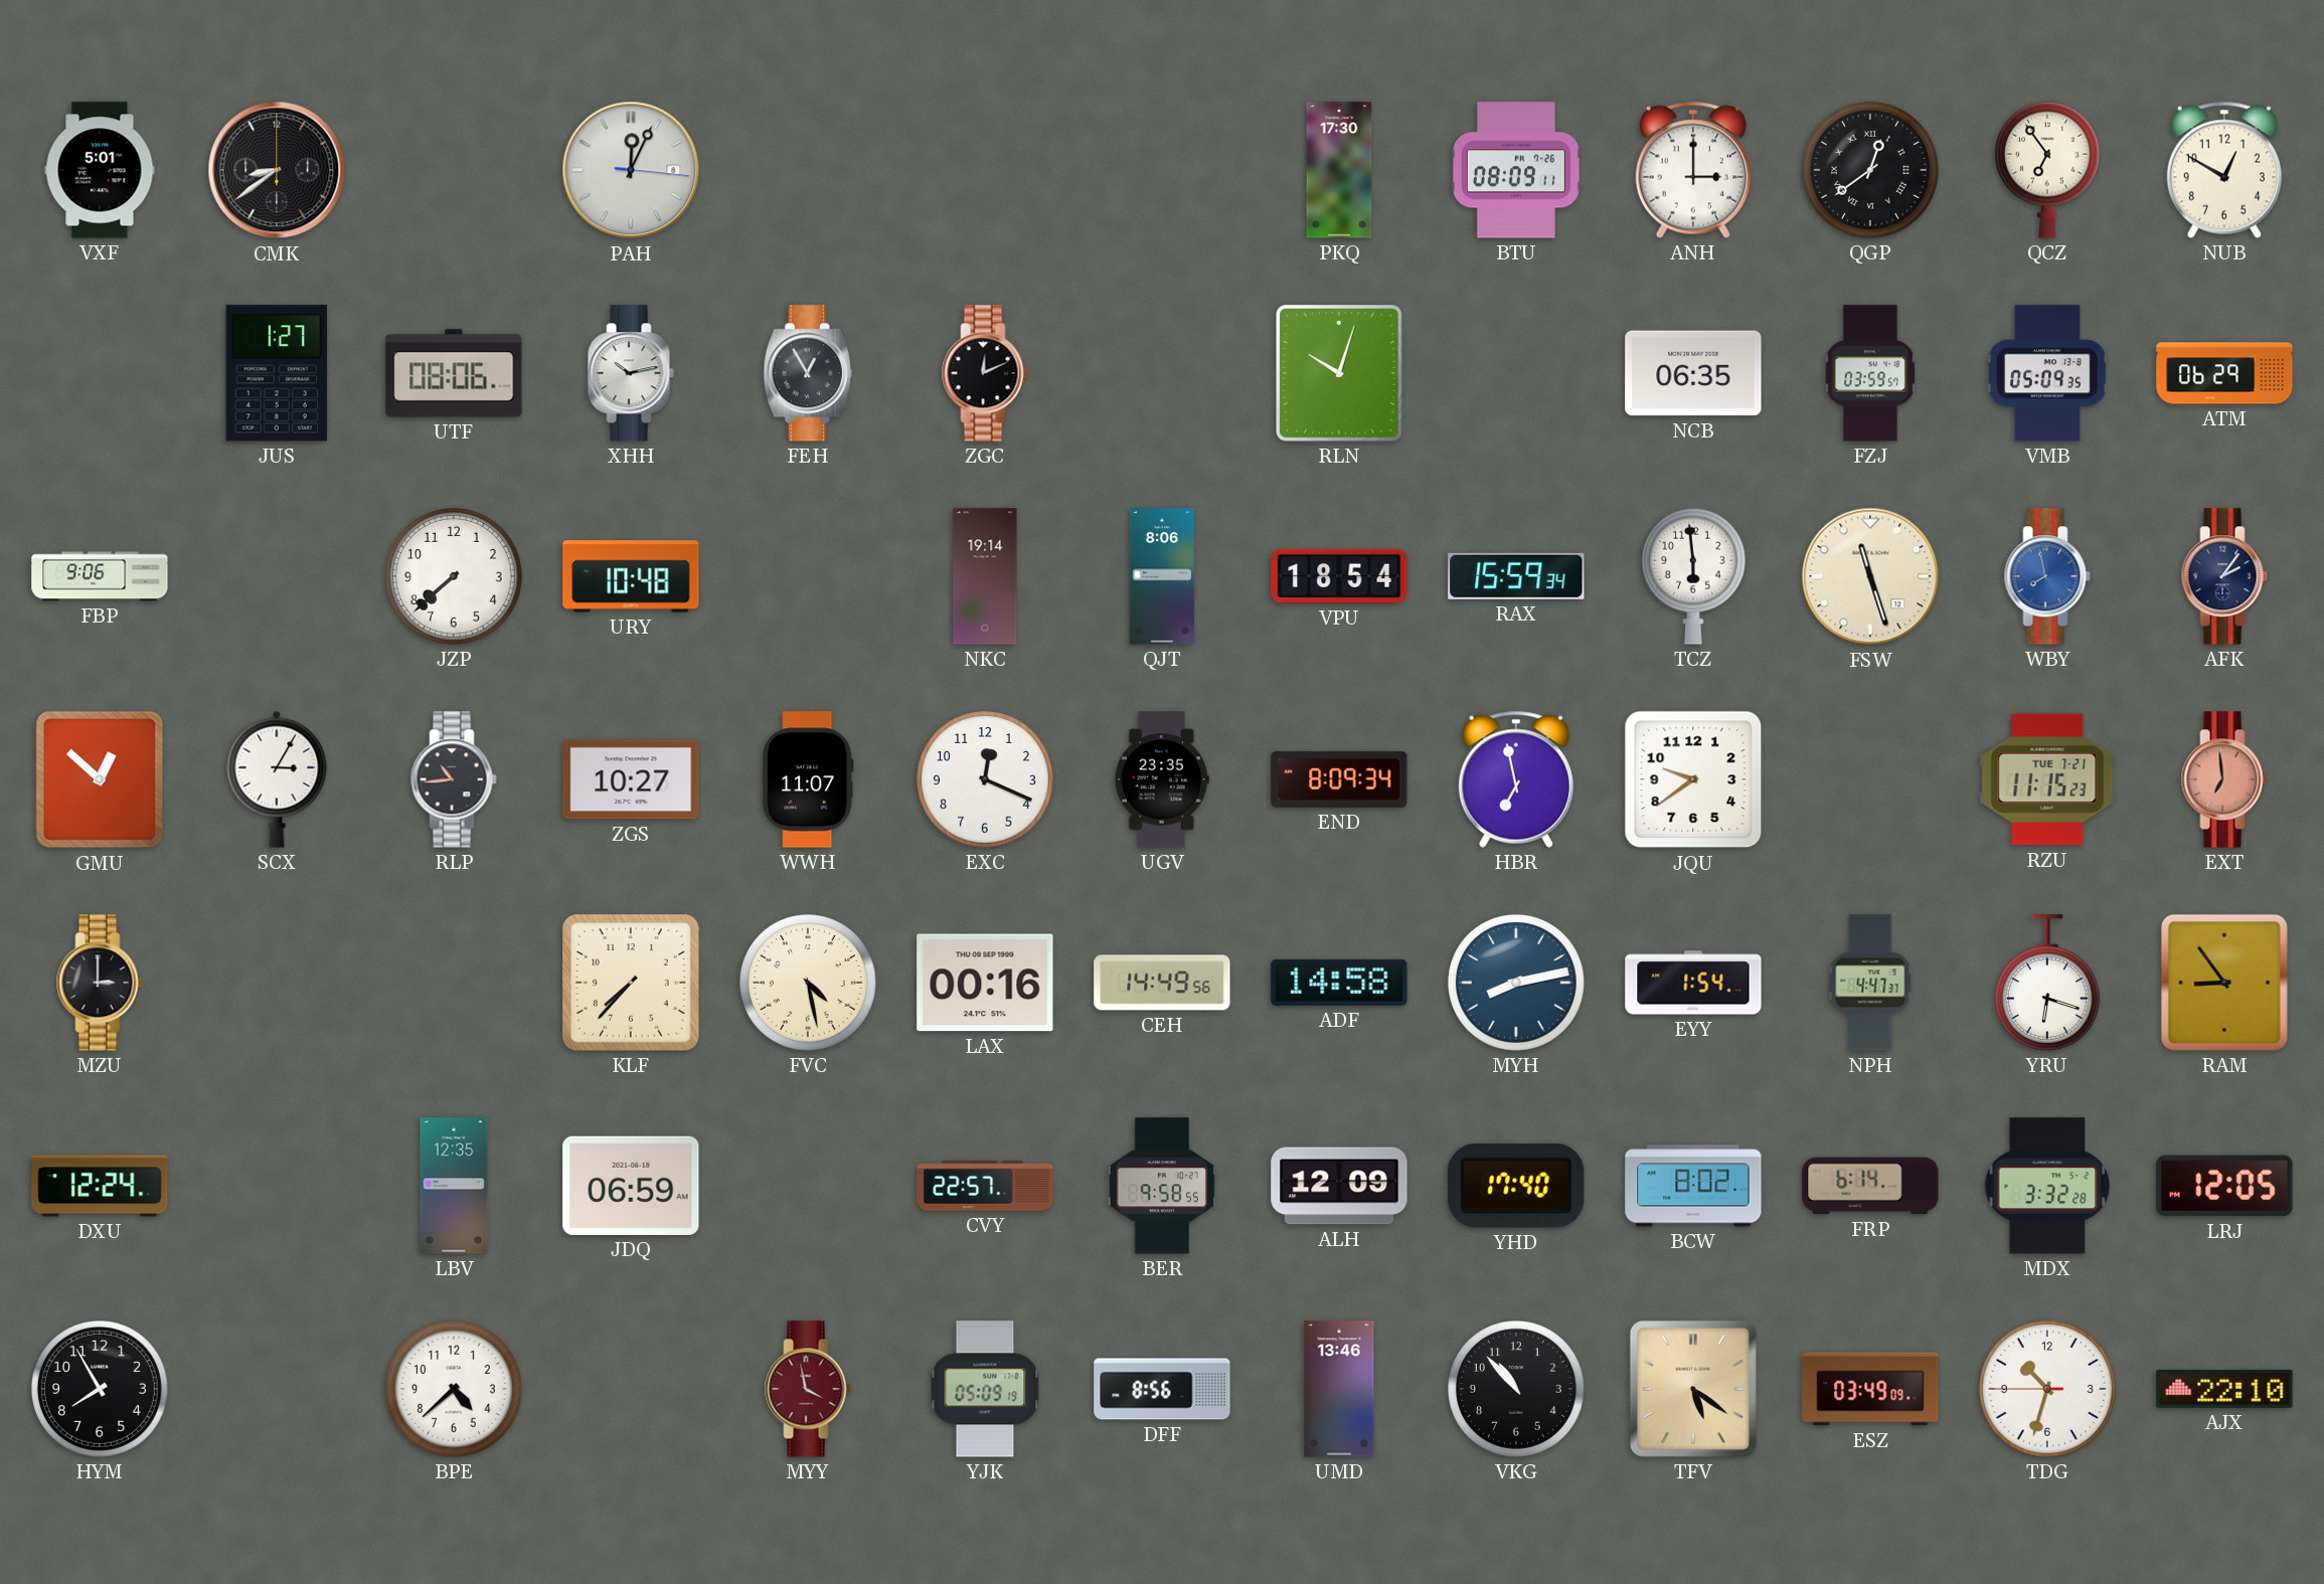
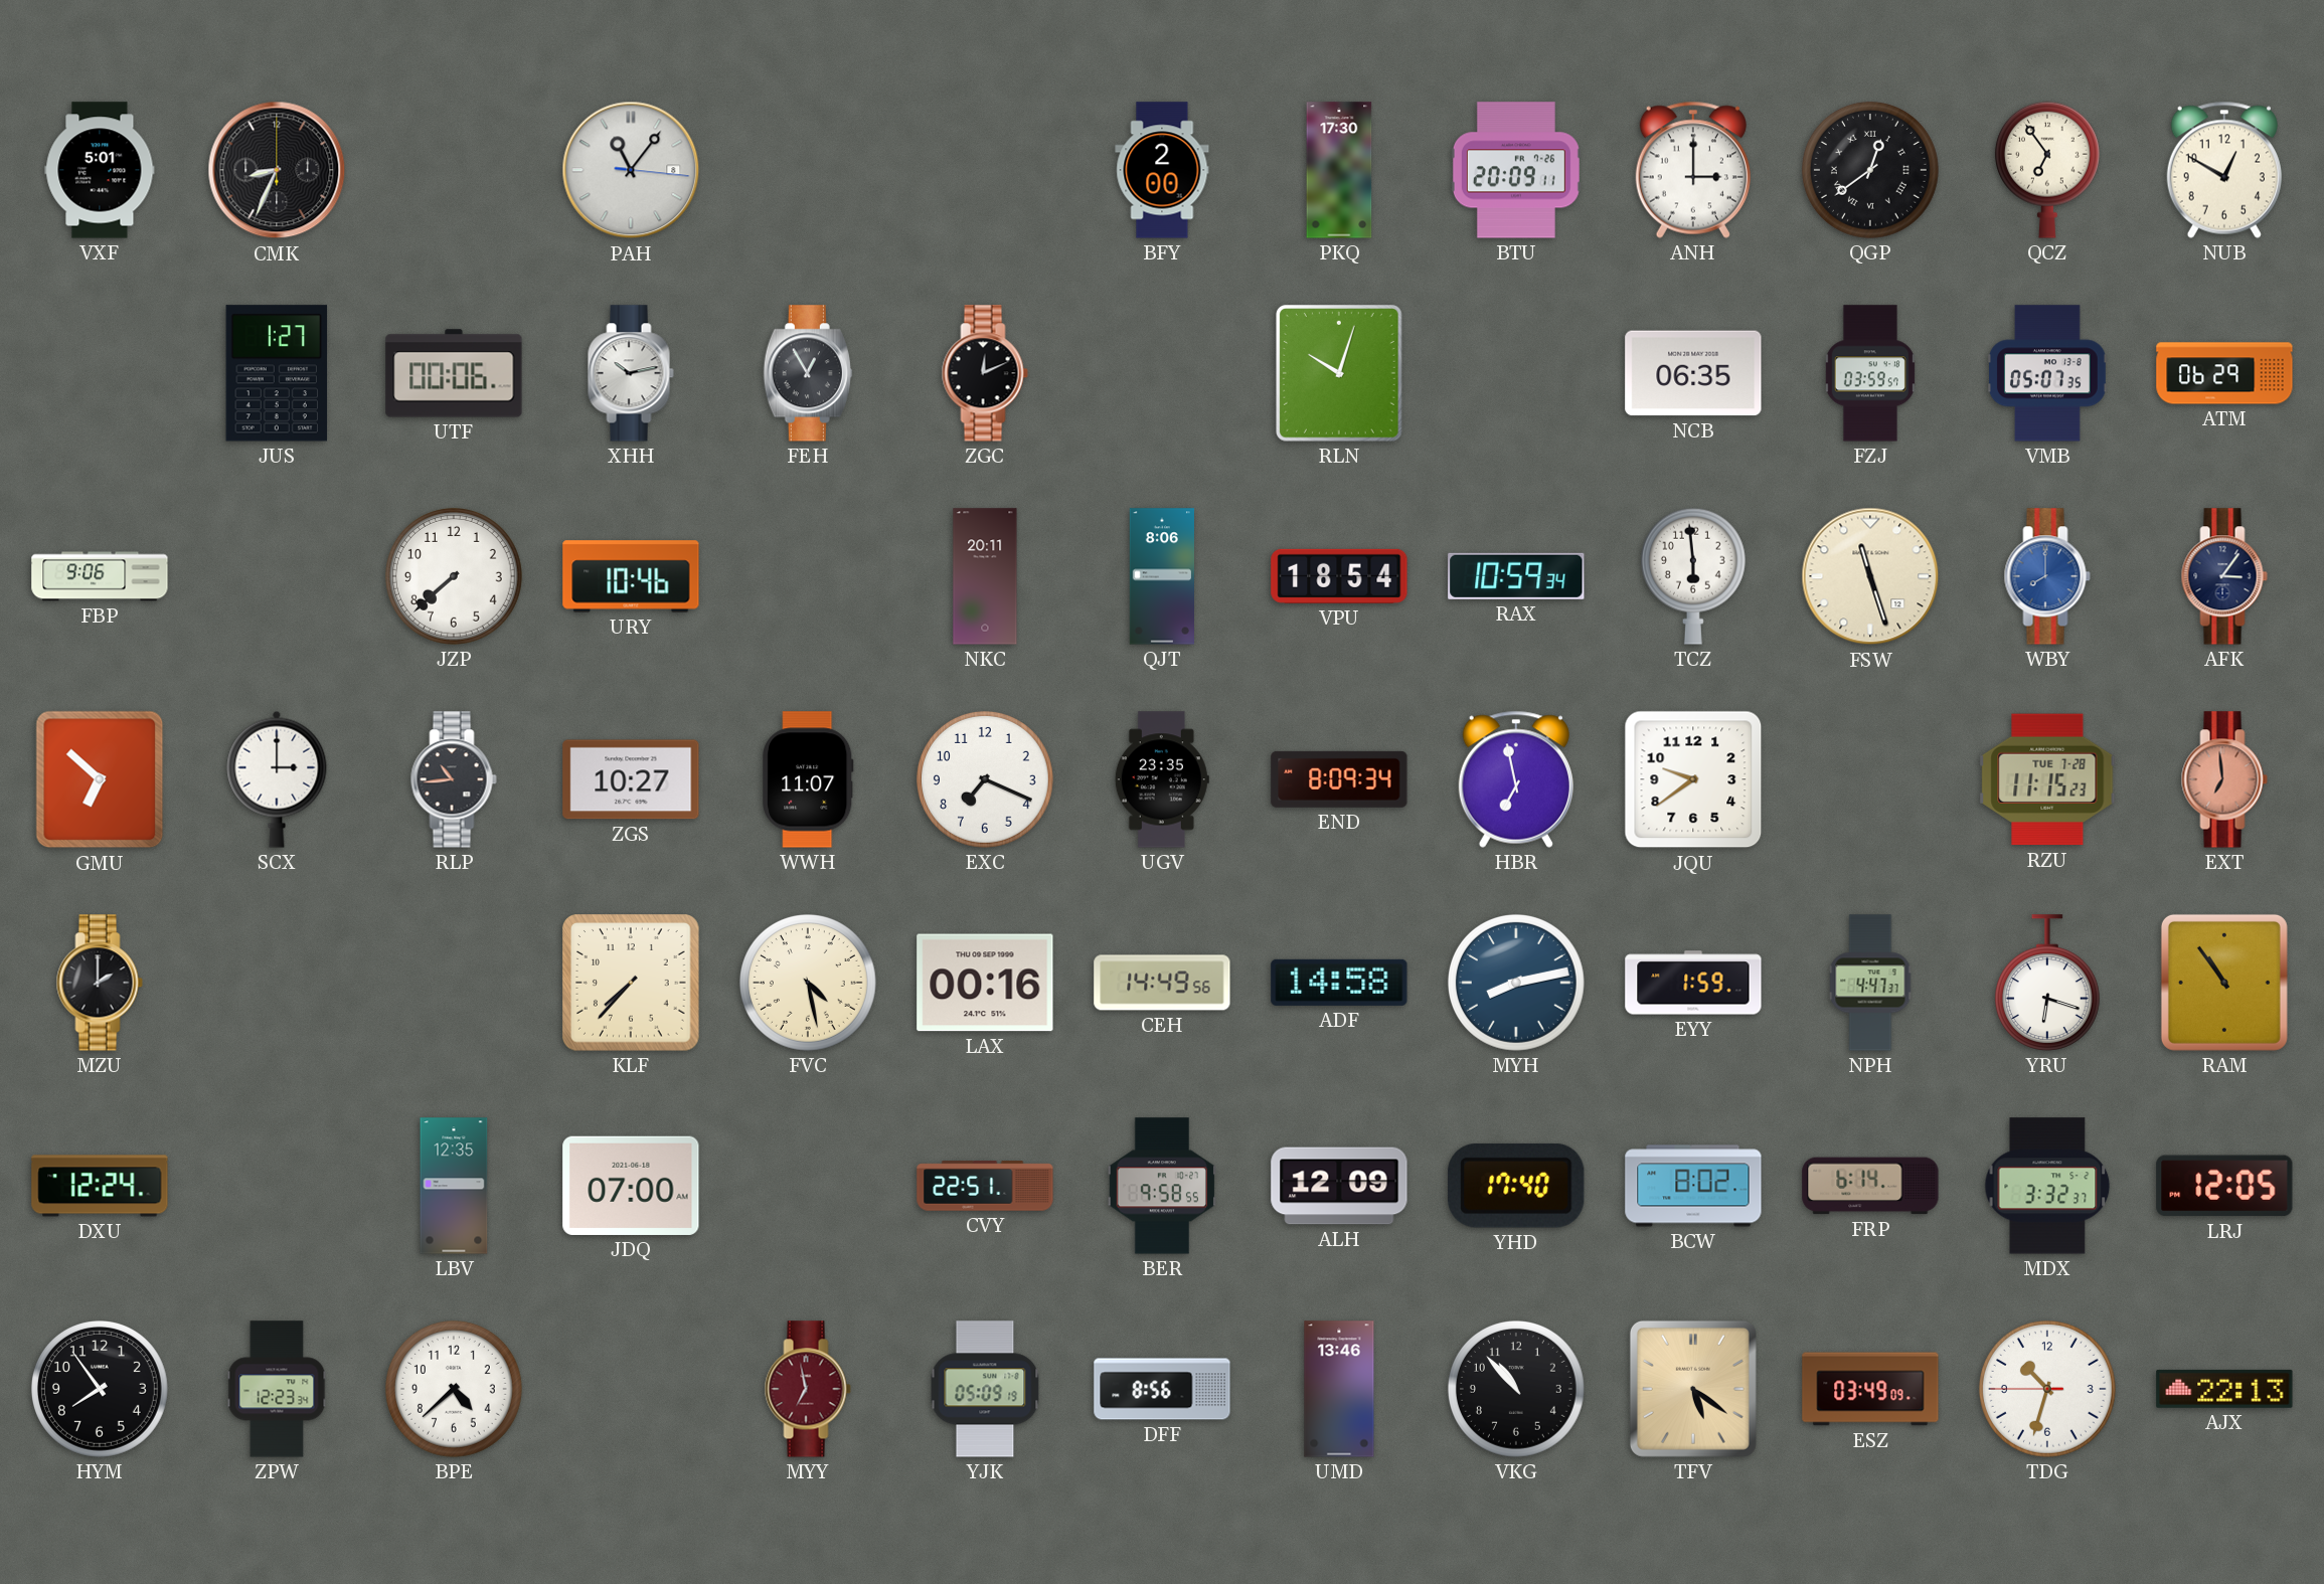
CMK: 8:39 -> 8:34
PAH: 12:04 -> 11:06
BFY: none -> 2:00
BTU: 08:09 -> 20:09
UTF: 08:06 -> 00:06
VMB: 05:09 -> 05:07
URY: 10:48 -> 10:46
NKC: 19:14 -> 20:11
RAX: 15:59 -> 10:59
WBY: 7:58 -> 8:00
AFK: 2:06 -> 3:06
GMU: 12:52 -> 6:52
SCX: 3:05 -> 3:00
EXC: 12:19 -> 7:19
RZU date: TUE 7-21 -> TUE 7-28
MZU: 3:00 -> 2:00
EYY: 1:54 -> 1:59
RAM: 8:54 -> 10:54
JDQ: 06:59 -> 07:00
CVY: 22:57 -> 22:51
MDX: 3:32:28 -> 3:32:37
HYM: 7:55 -> 7:54
ZPW: none -> 12:23
MYY: 3:58 -> 6:58
AJX: 22:10 -> 22:13
